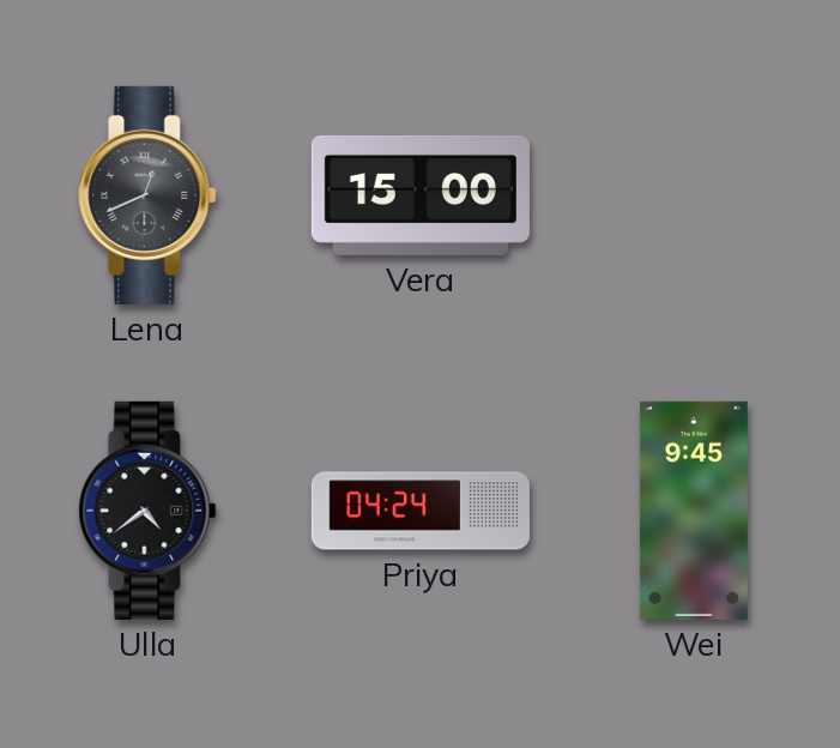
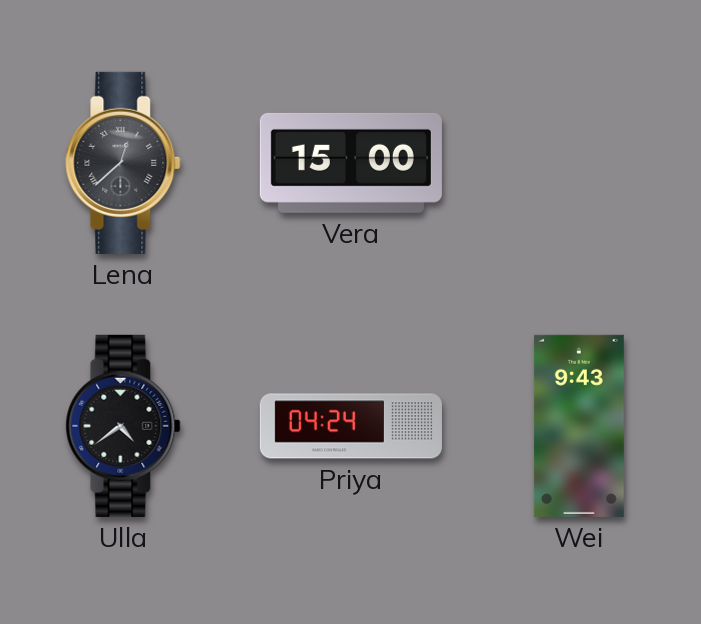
Lena: 12:41 -> 12:38
Wei: 9:45 -> 9:43
